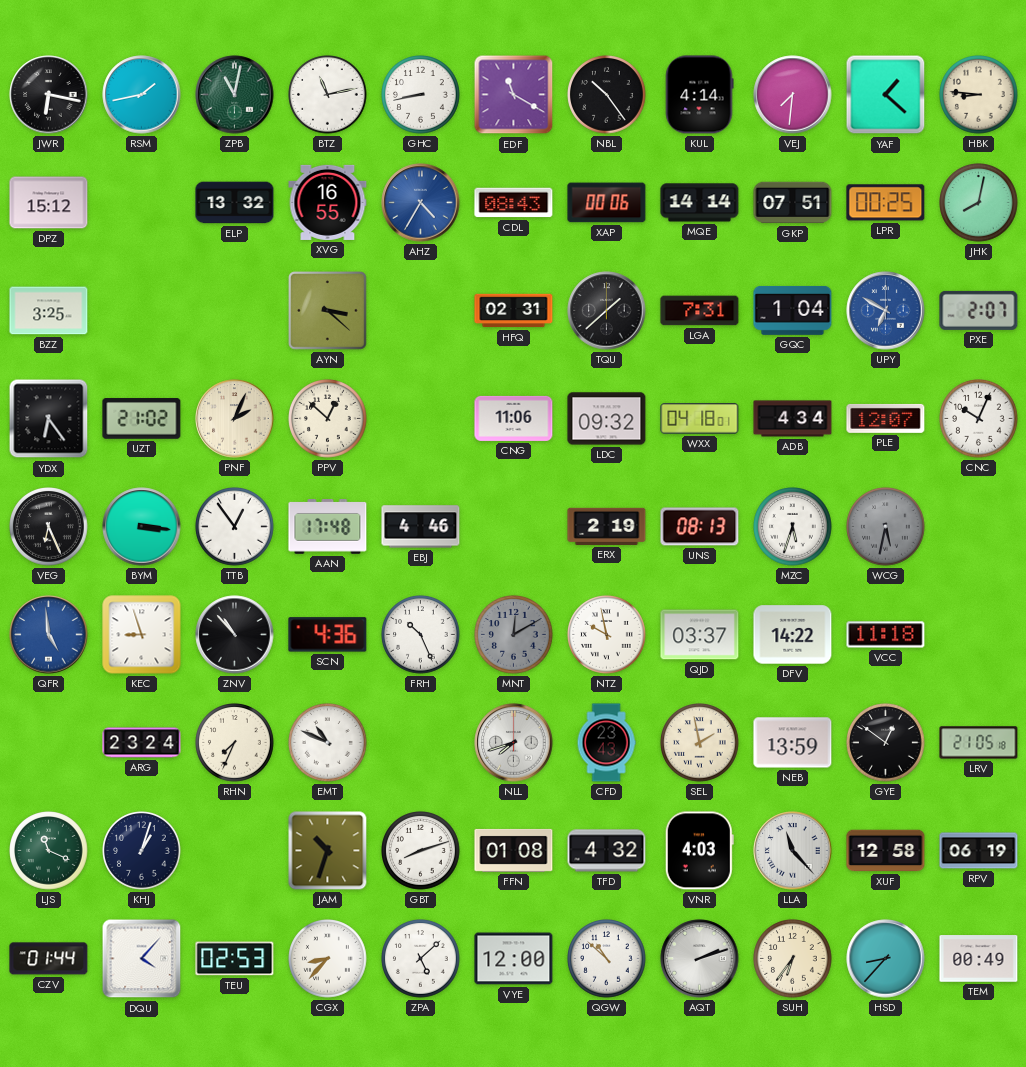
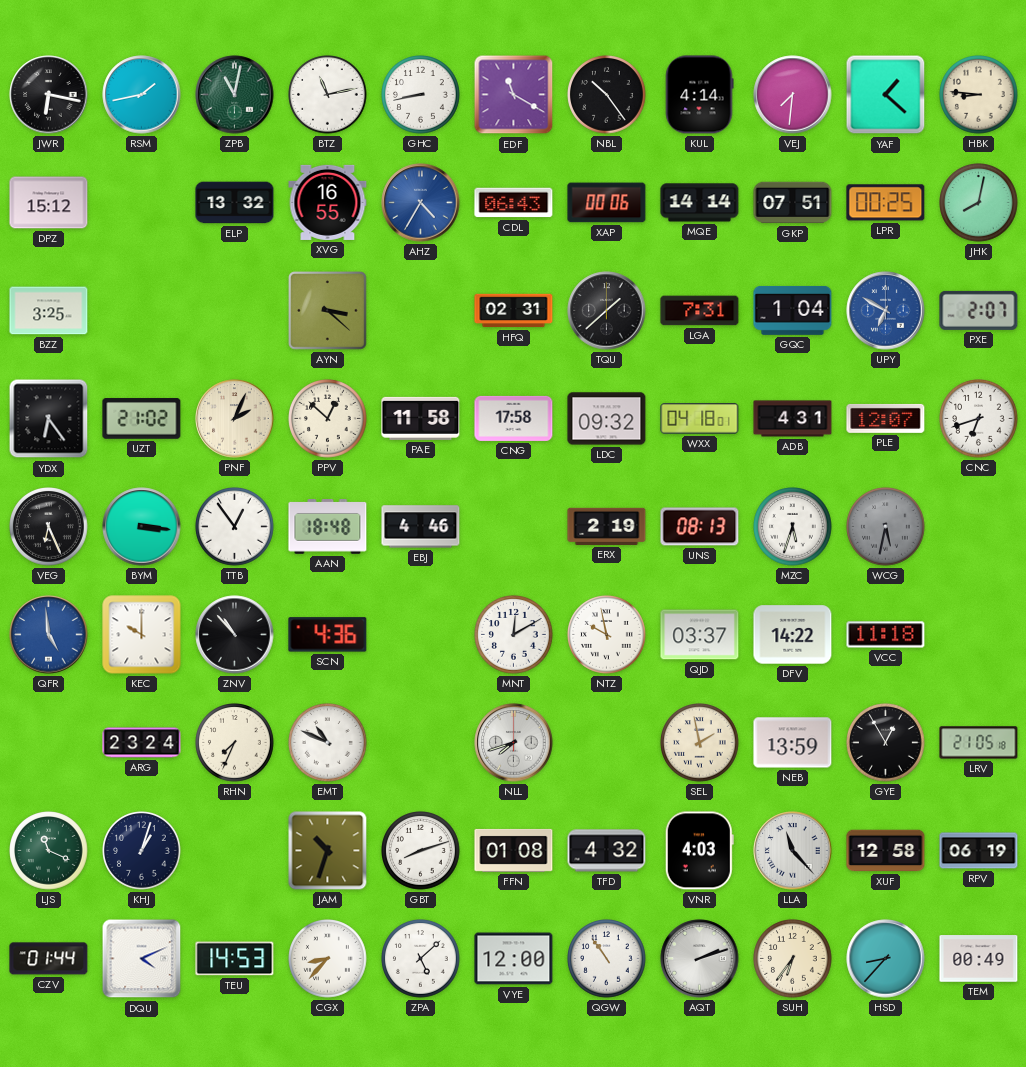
CDL: 08:43 -> 06:43
PAE: none -> 11:58
CNG: 11:06 -> 17:58
ADB: 4:34 -> 4:31
CNC: 10:04 -> 6:42
AAN: 17:48 -> 18:48
KEC: 8:57 -> 10:00
FRH: 10:26 -> none
MNT dial: grey -> white
CFD: 23:43 -> none
GYE: 12:51 -> 12:55
DQU: 4:07 -> 4:11
TEU: 02:53 -> 14:53
QGW: 10:52 -> 10:54
